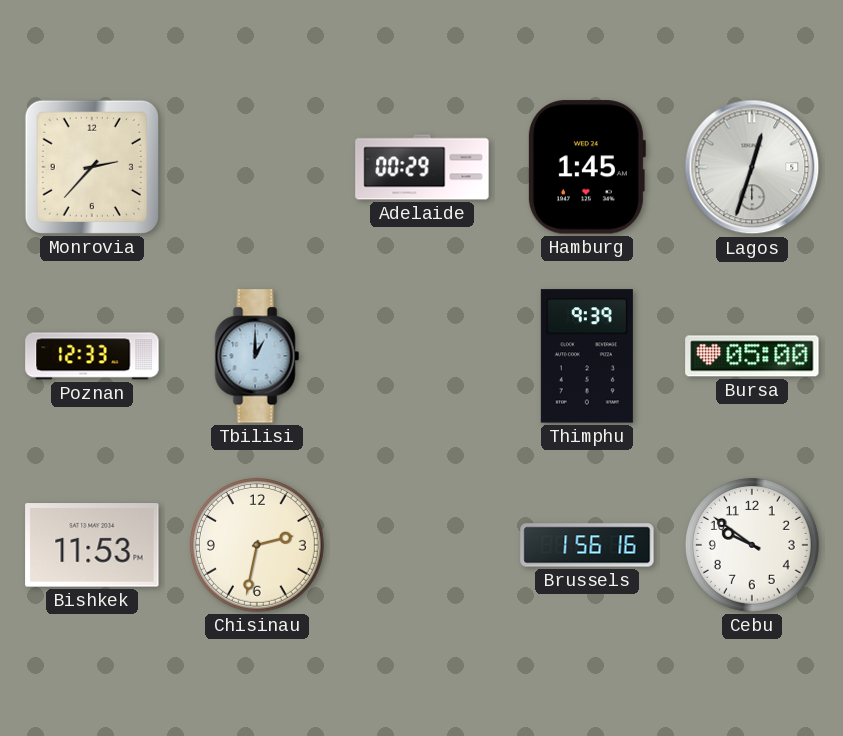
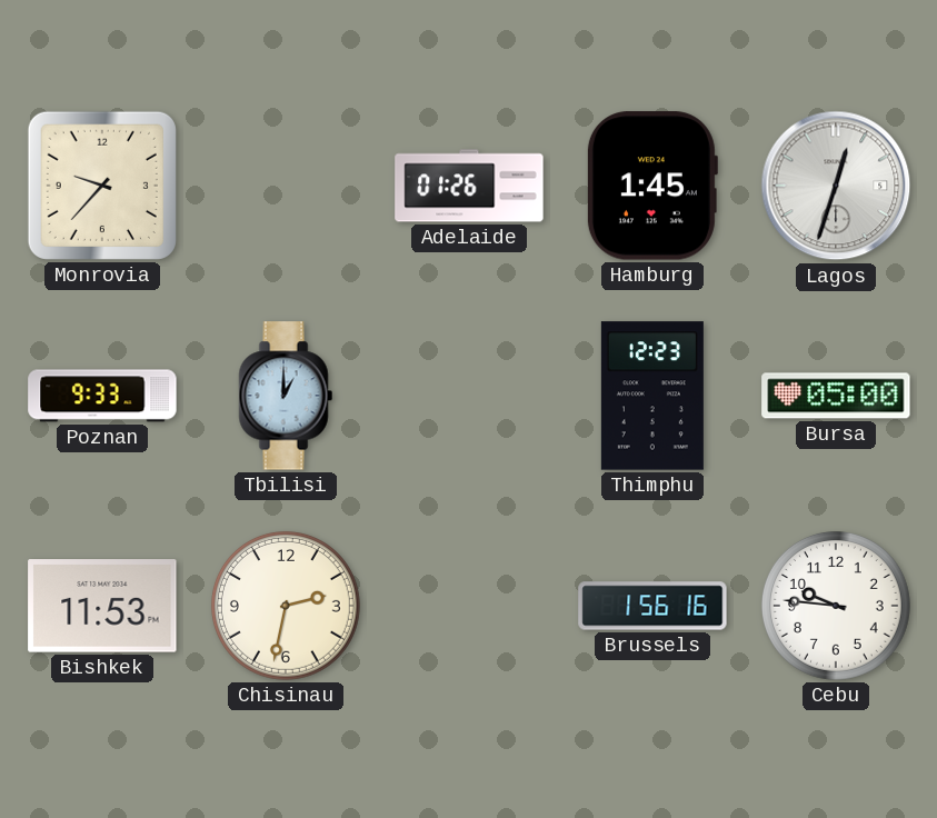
Monrovia: 2:37 -> 9:37
Adelaide: 00:29 -> 01:26
Poznan: 12:33 -> 9:33
Thimphu: 9:39 -> 12:23
Cebu: 9:51 -> 9:46
